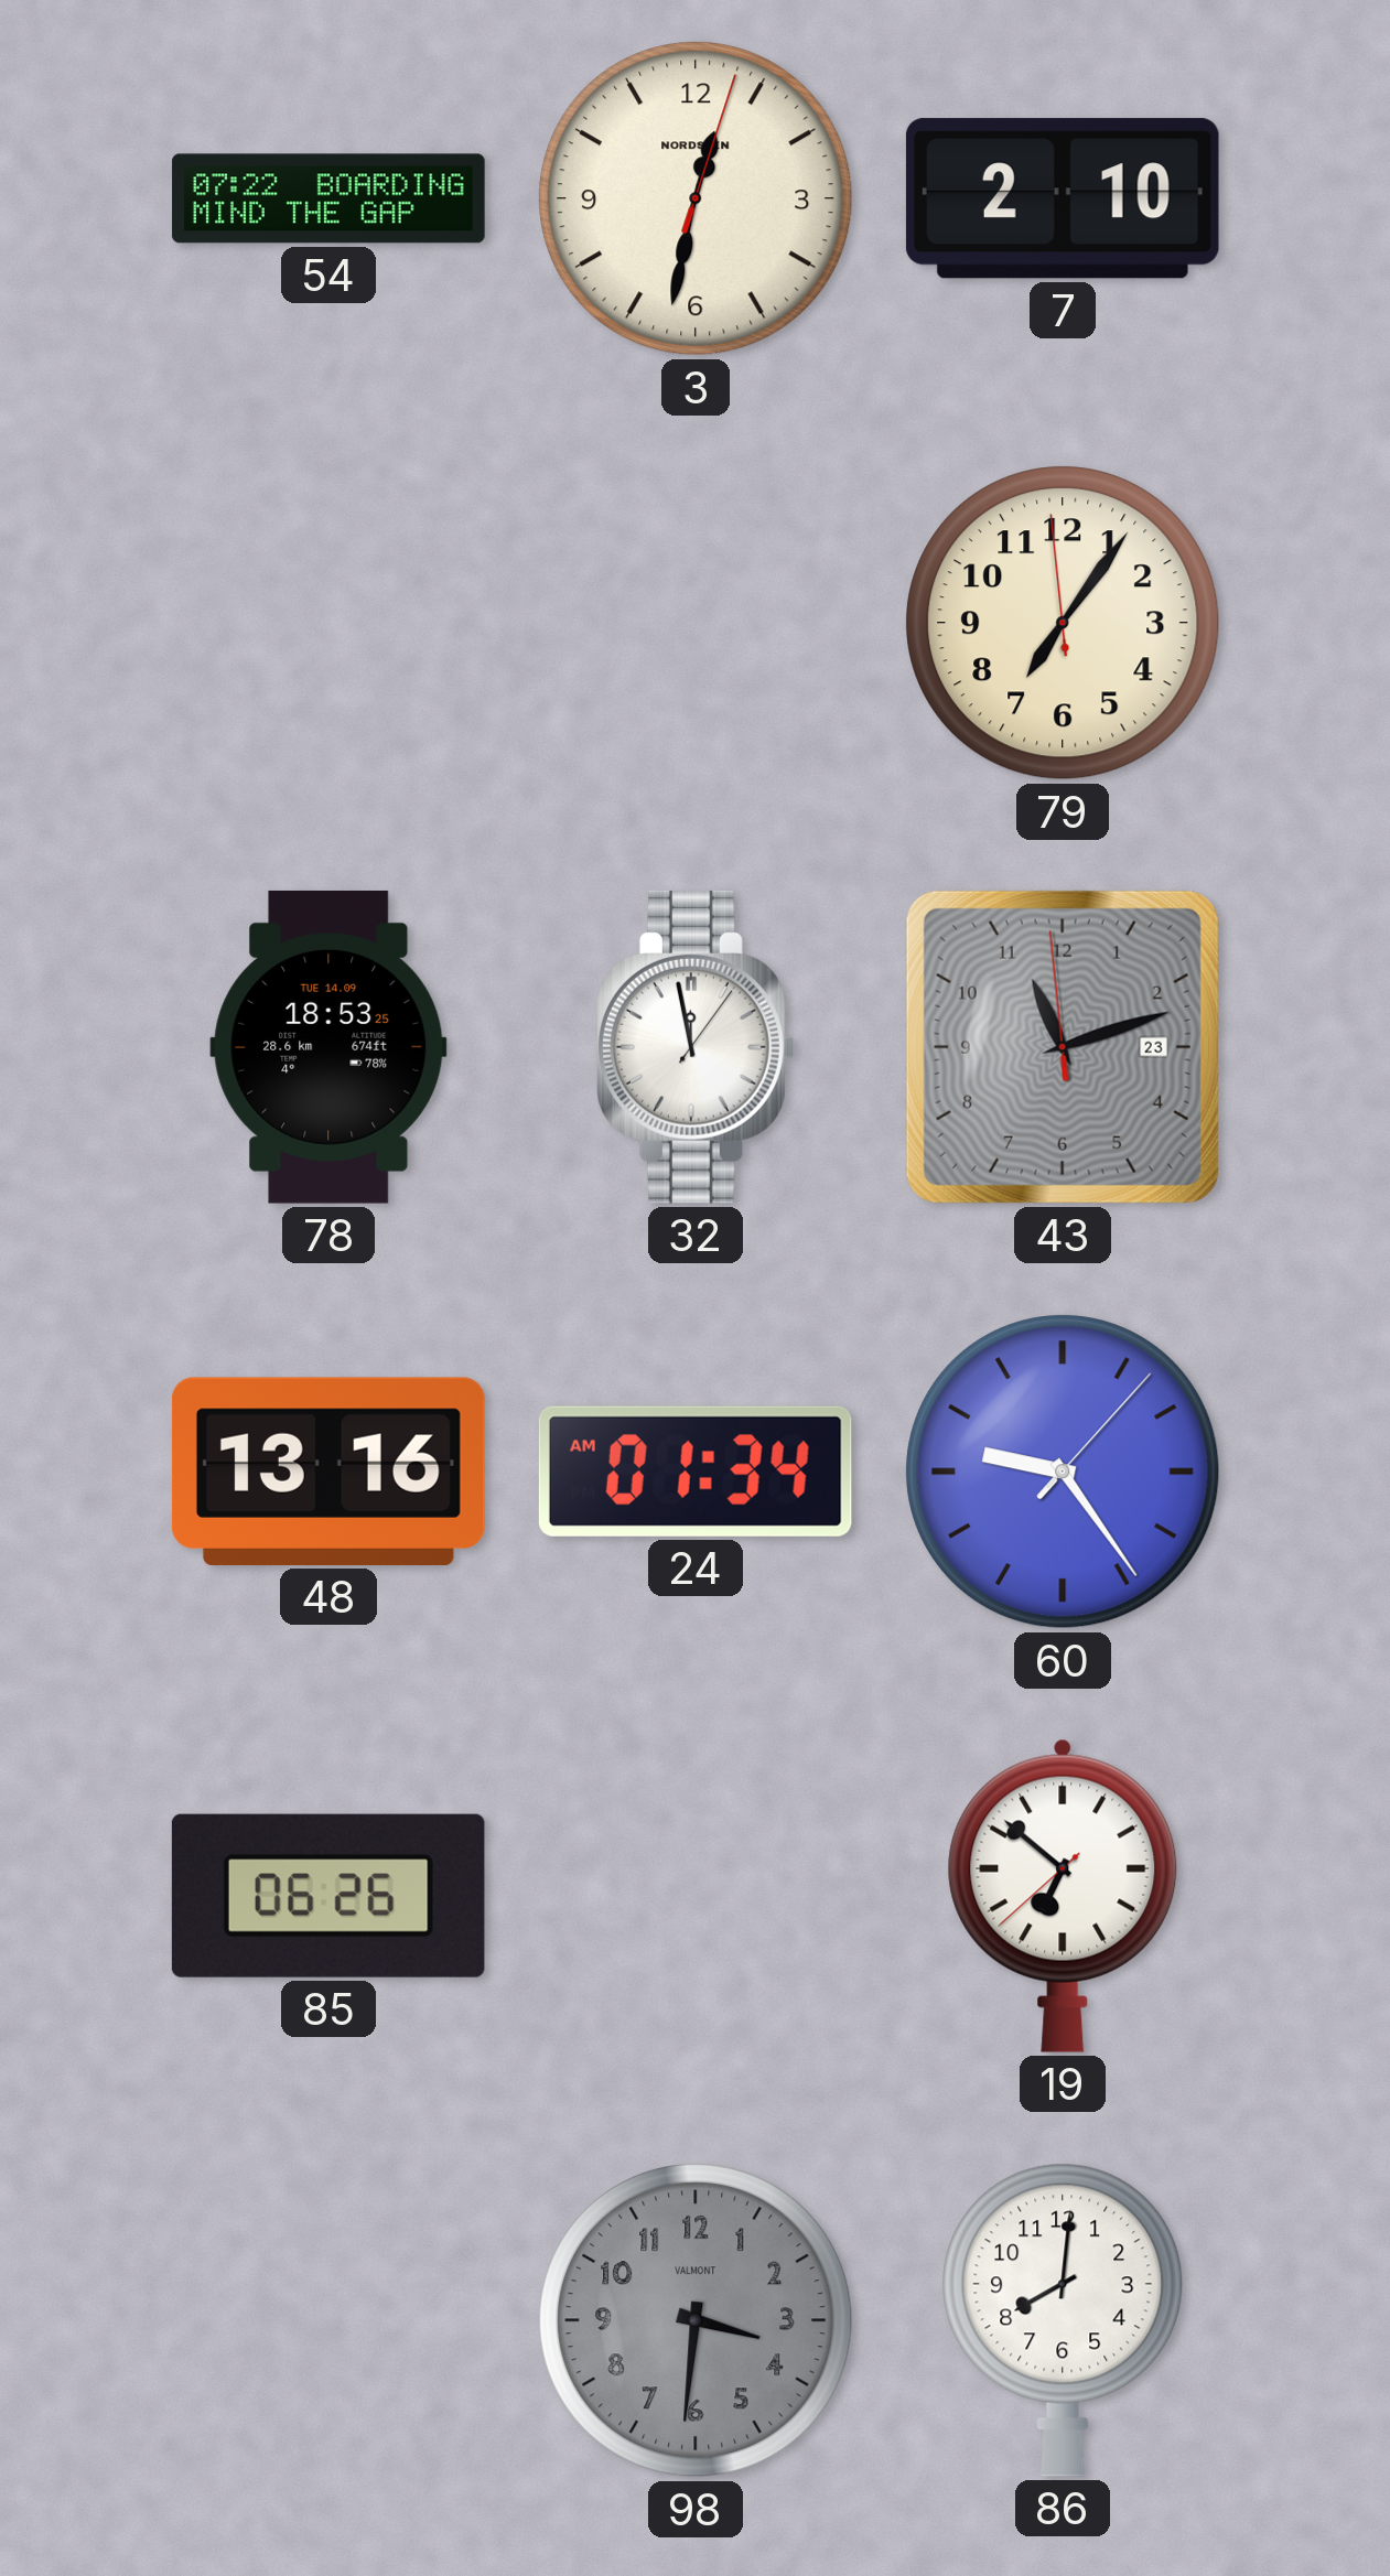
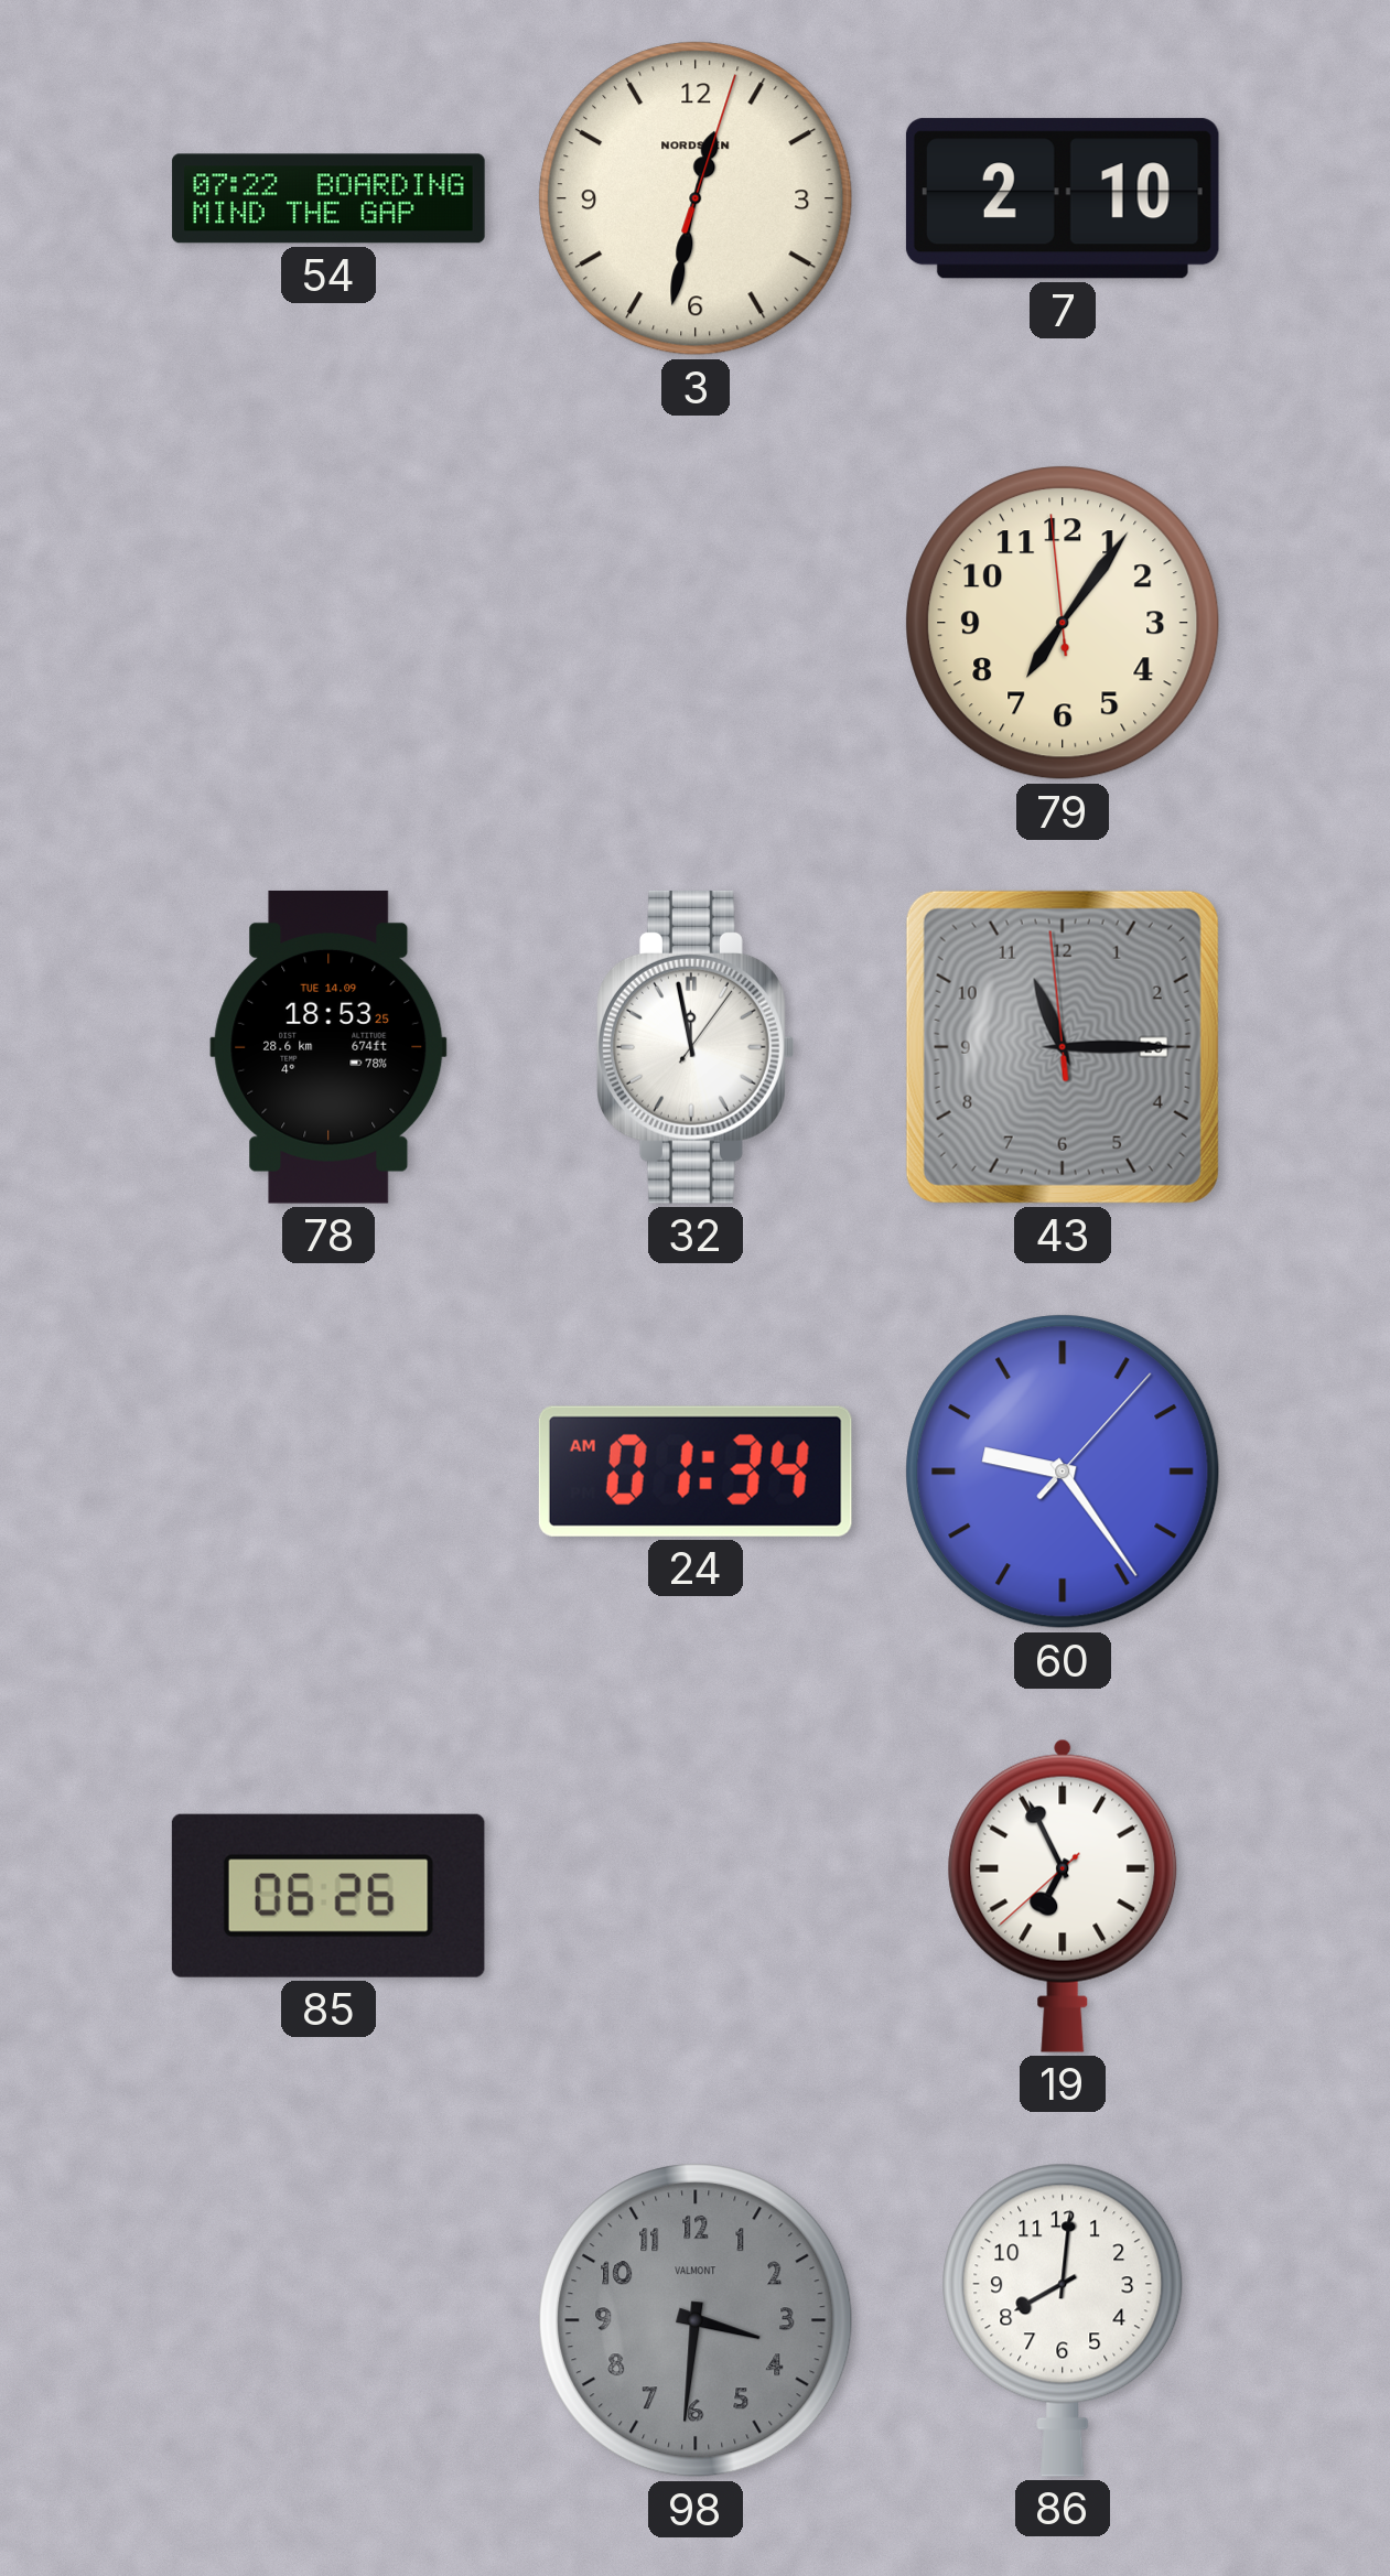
43: 11:11 -> 11:14
48: 13:16 -> none
19: 6:51 -> 6:55
